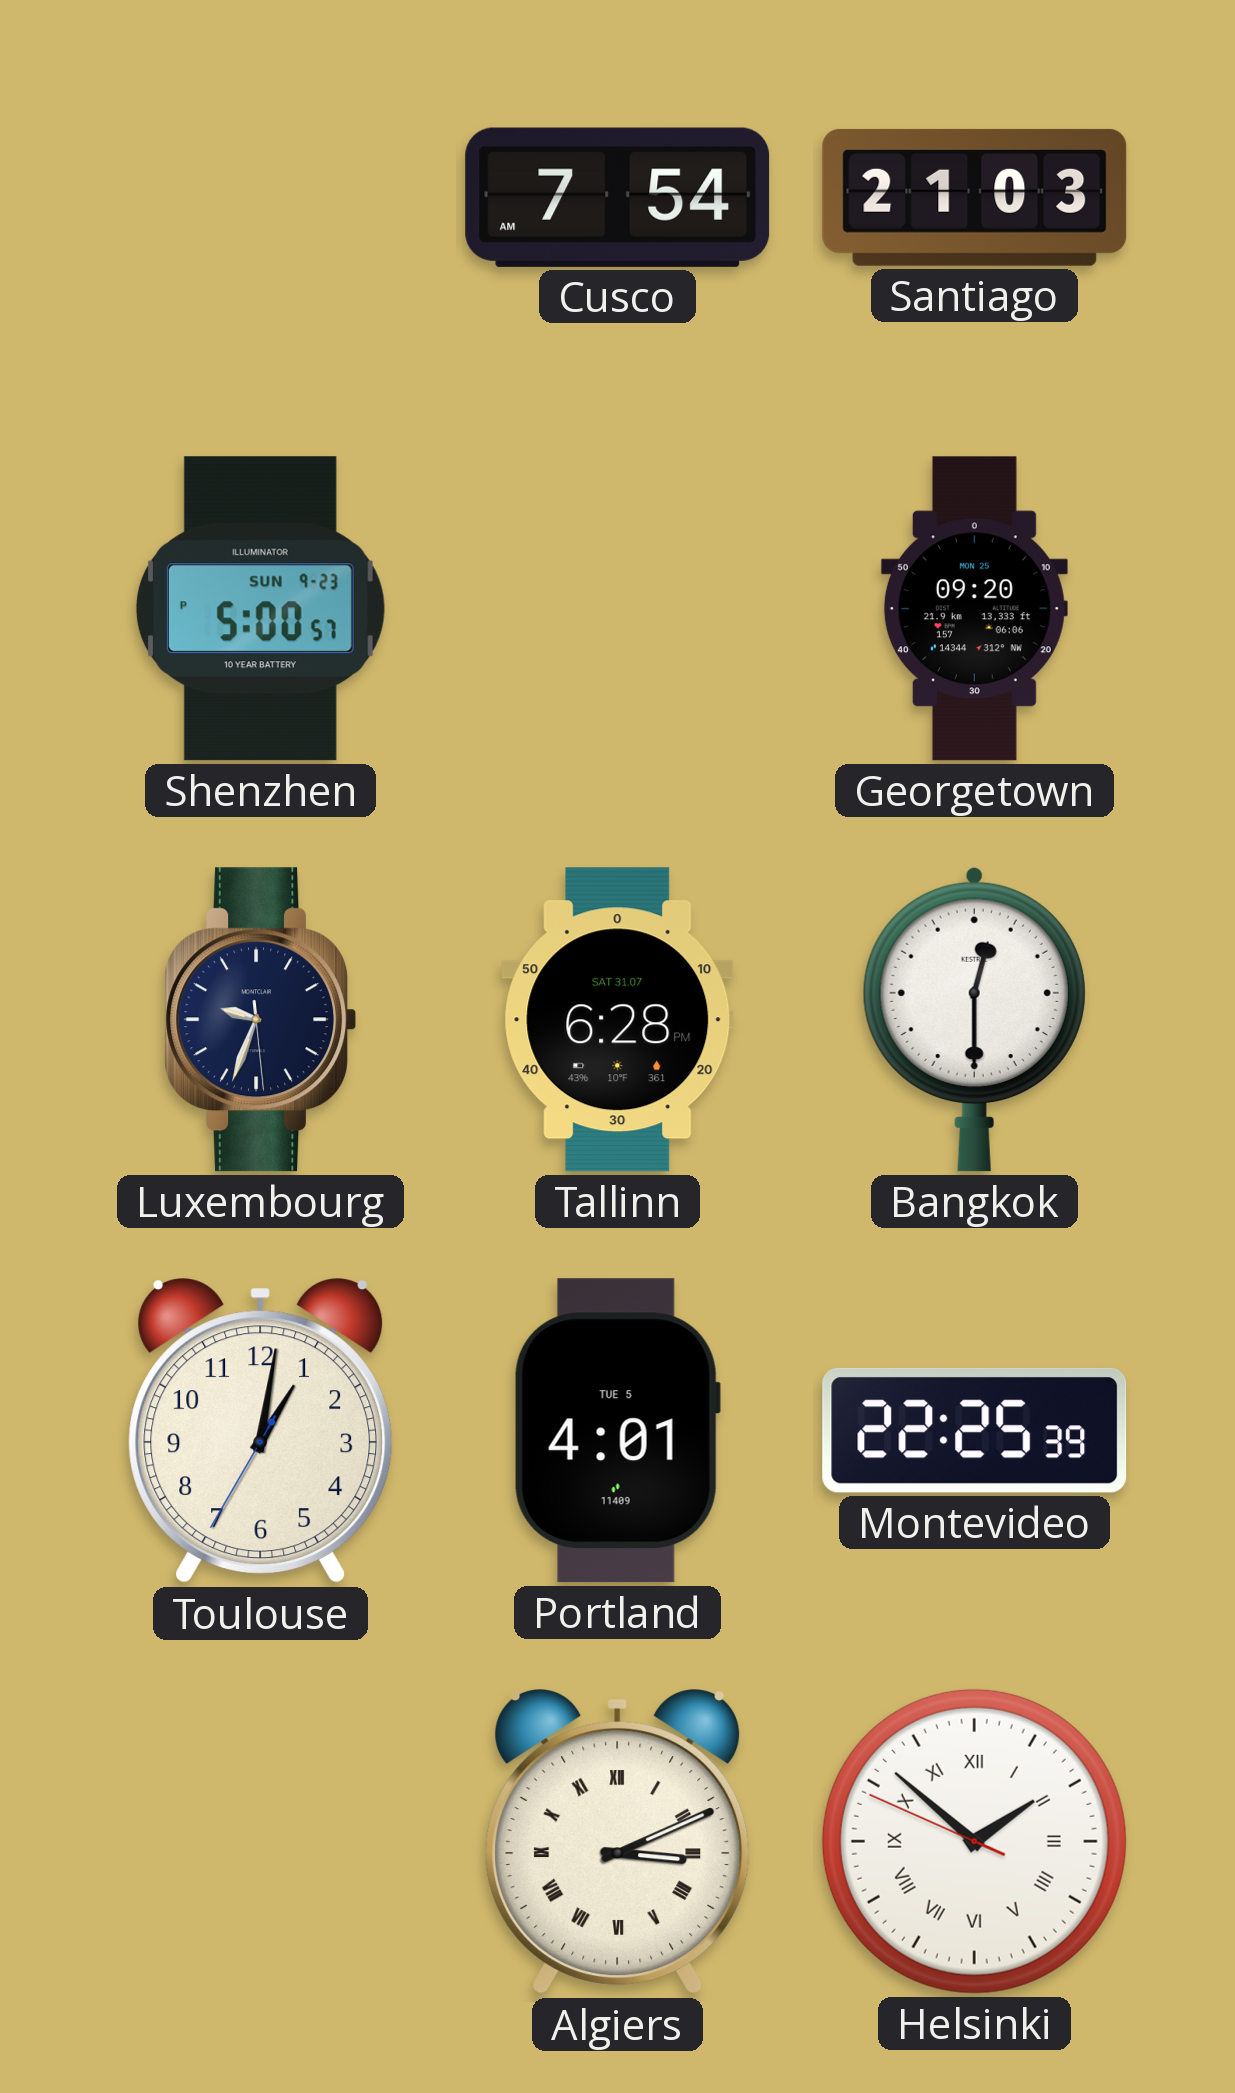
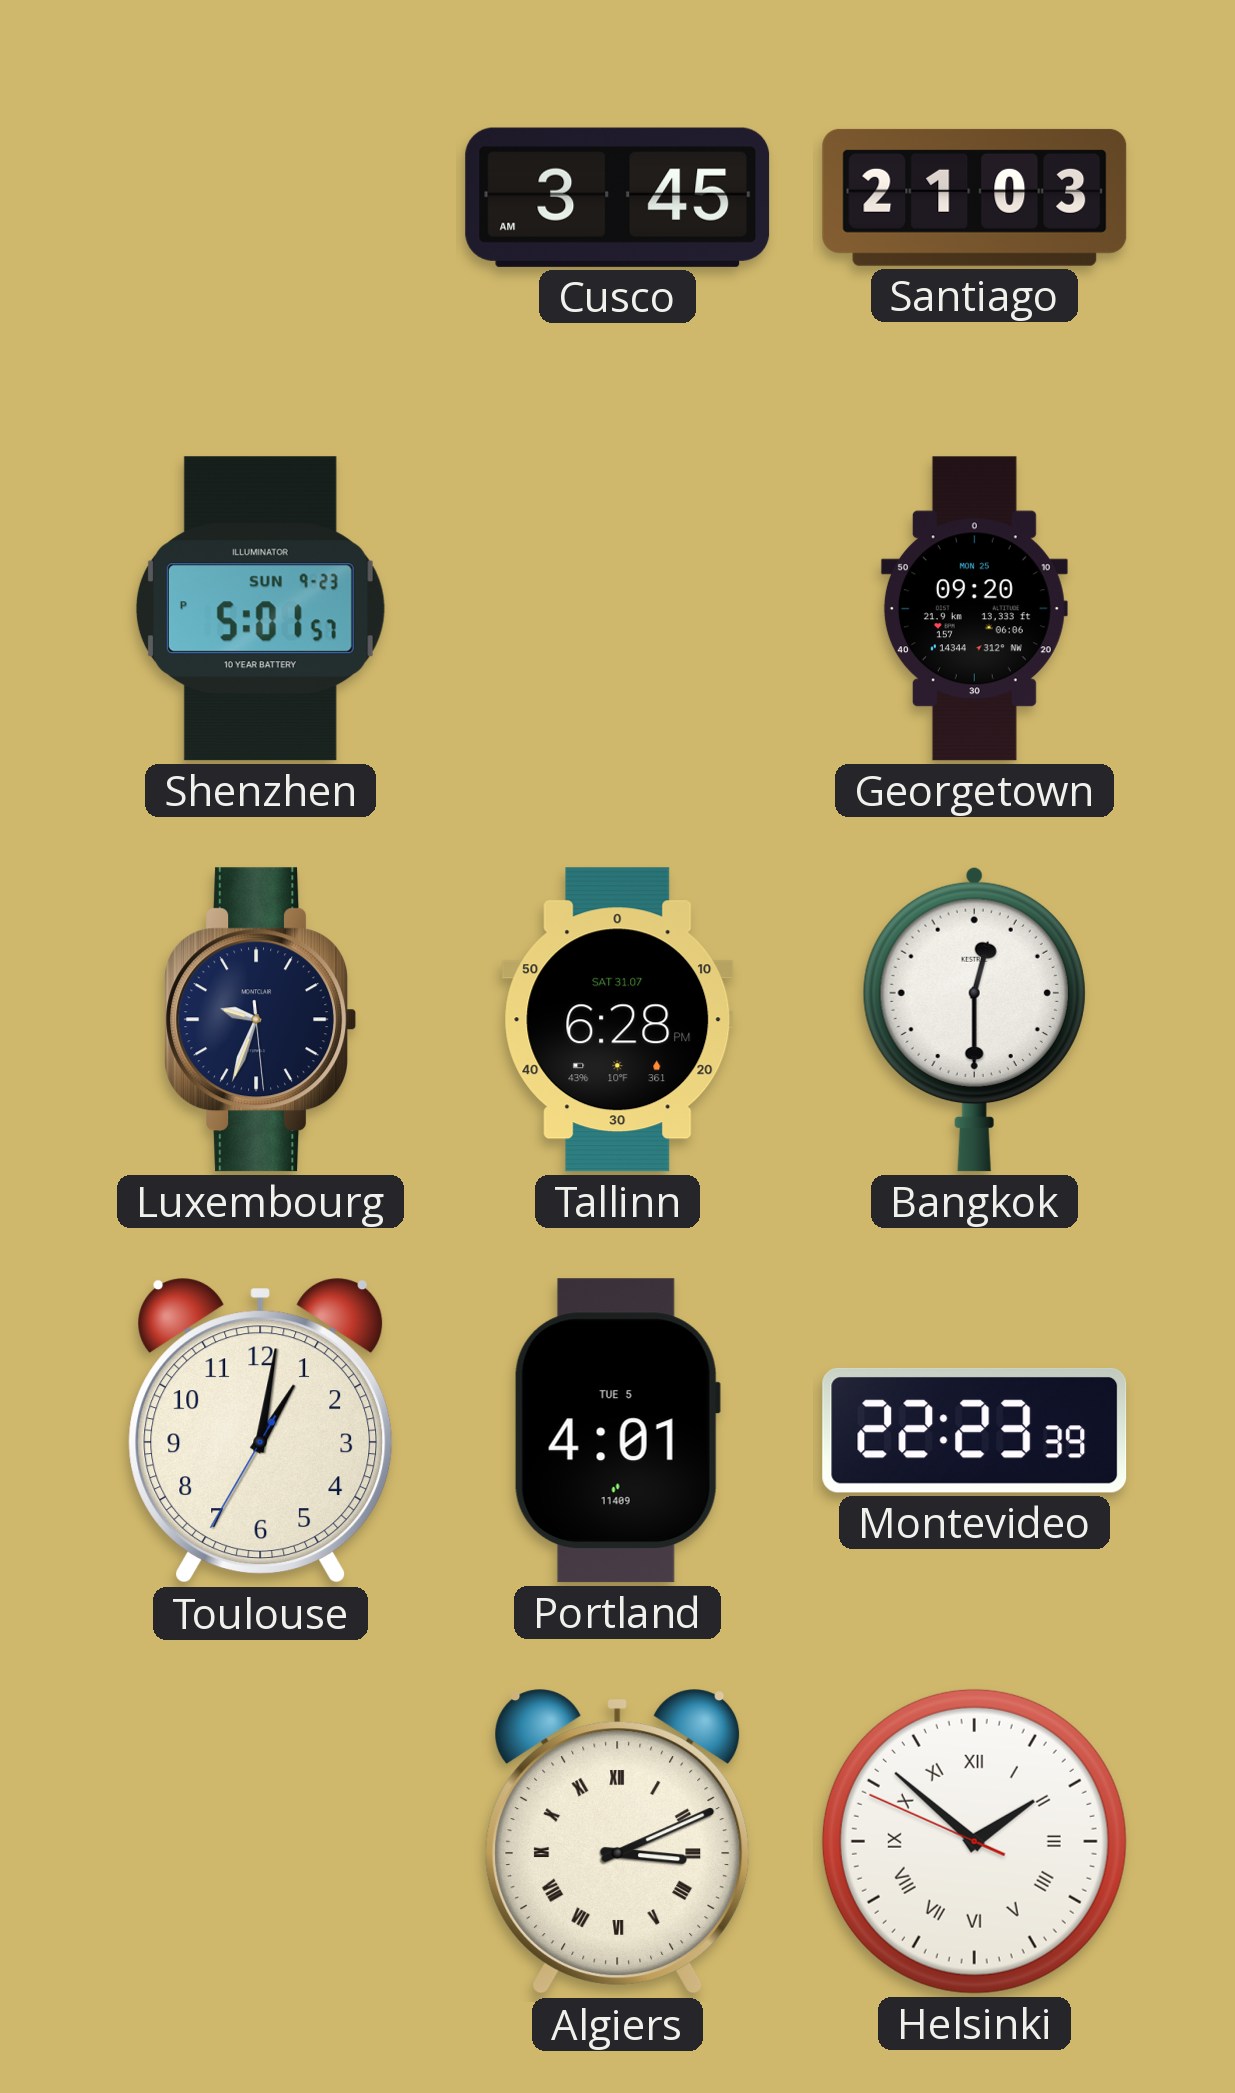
Cusco: 7:54 -> 3:45
Shenzhen: 5:00 -> 5:01
Montevideo: 22:25 -> 22:23
